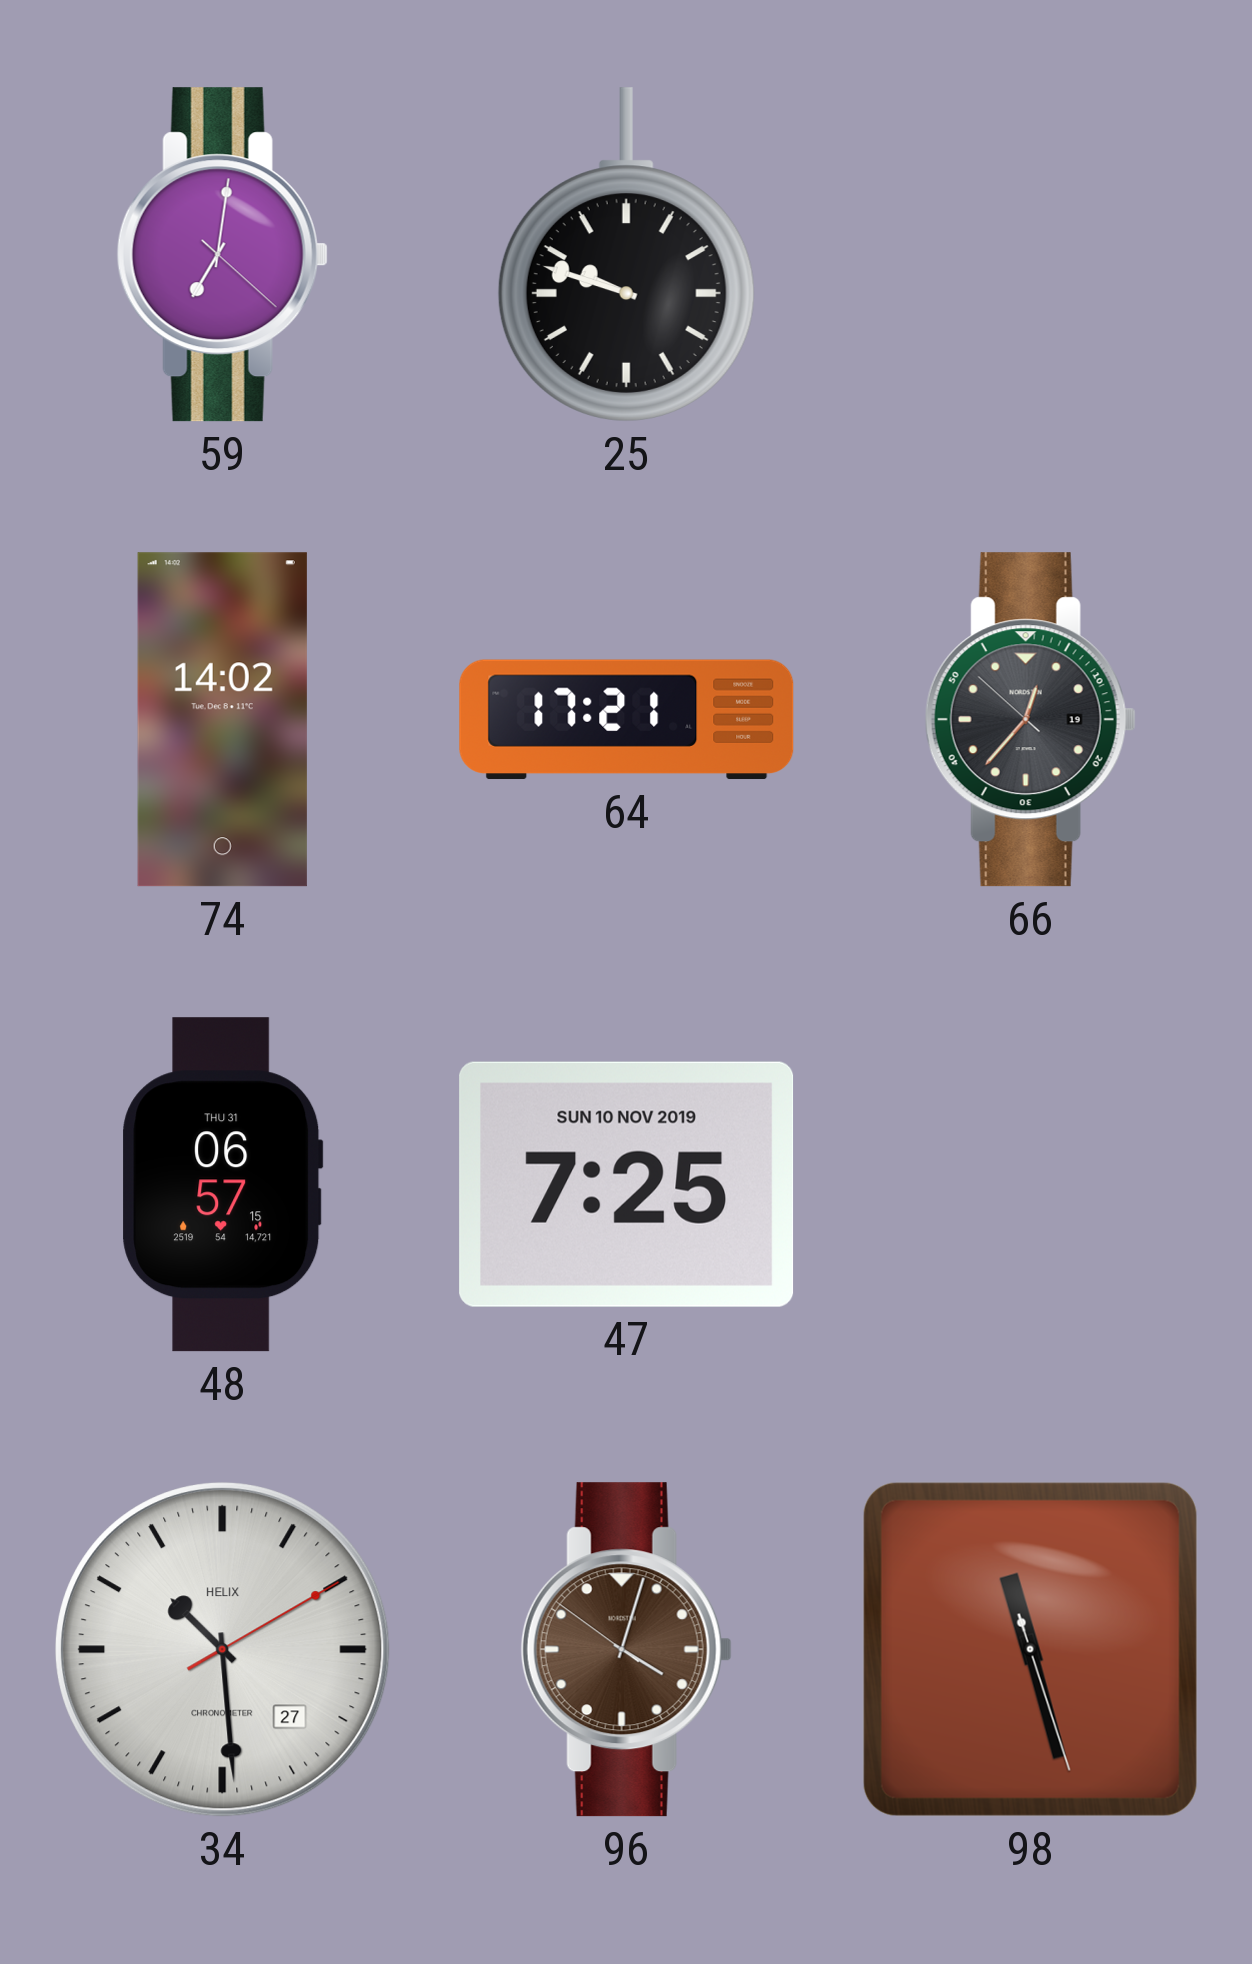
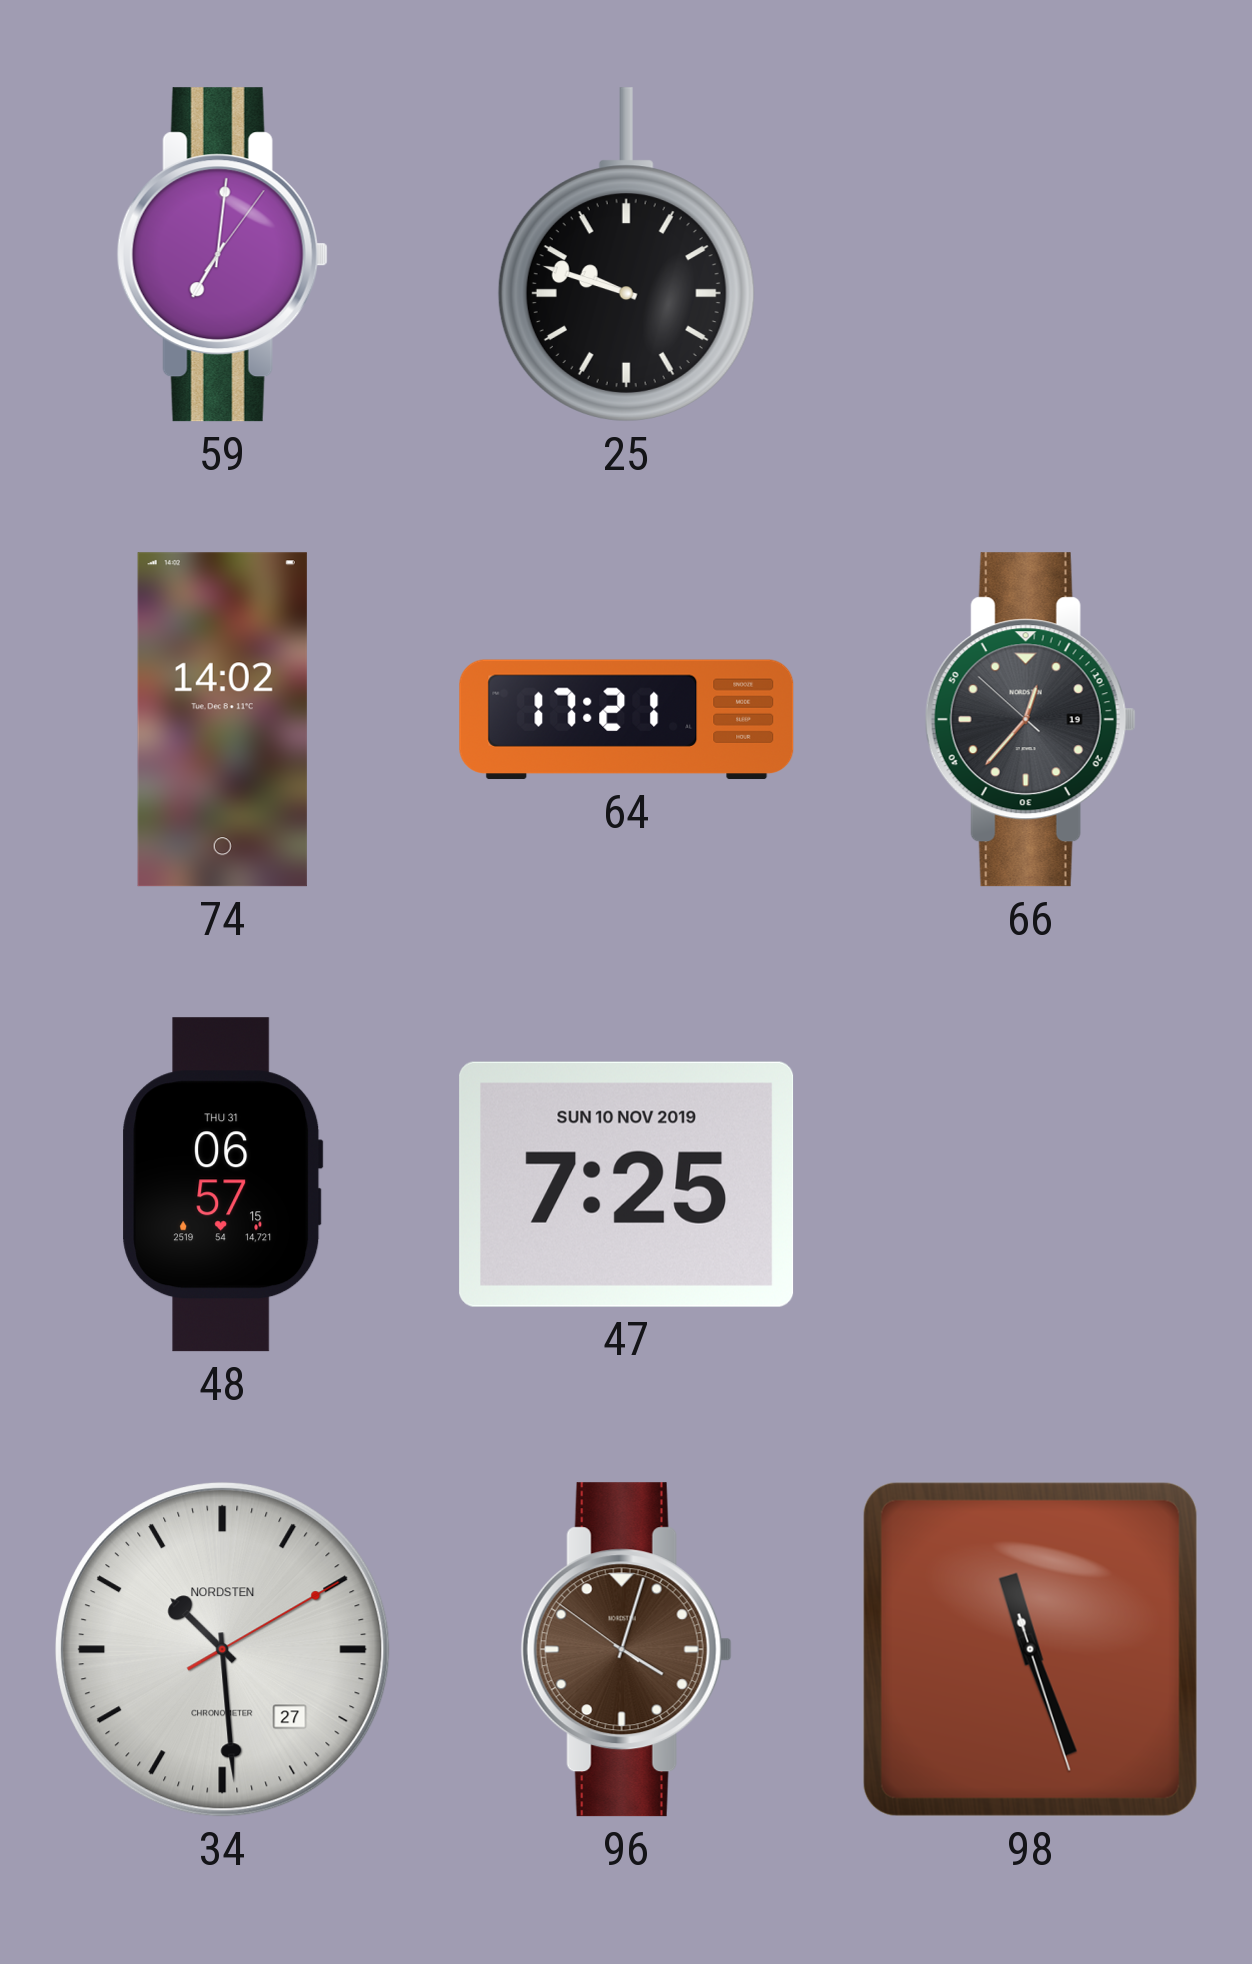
59: 7:01:22 -> 7:01:06
34 brand: HELIX -> NORDSTEN
98: 11:27 -> 11:26
